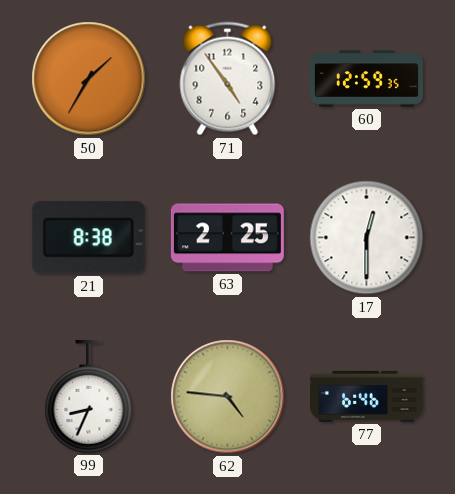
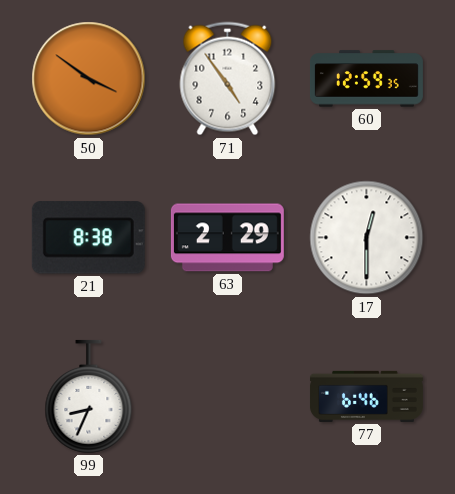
50: 1:35 -> 3:51
63: 2:25 -> 2:29
62: 4:46 -> none
